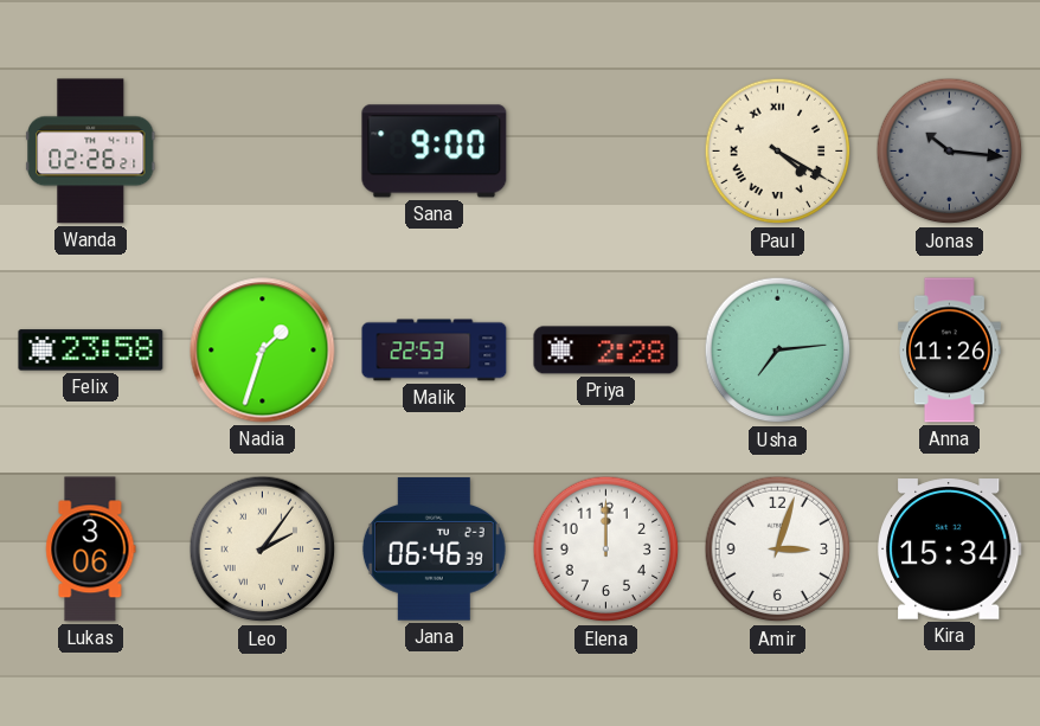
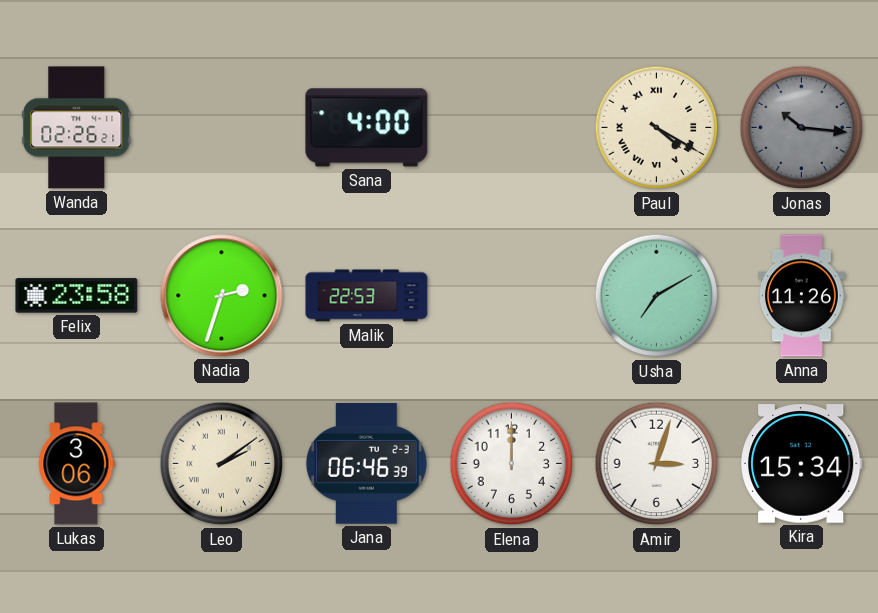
Sana: 9:00 -> 4:00
Nadia: 1:33 -> 2:33
Priya: 2:28 -> none
Usha: 7:14 -> 7:10
Leo: 2:06 -> 2:09
